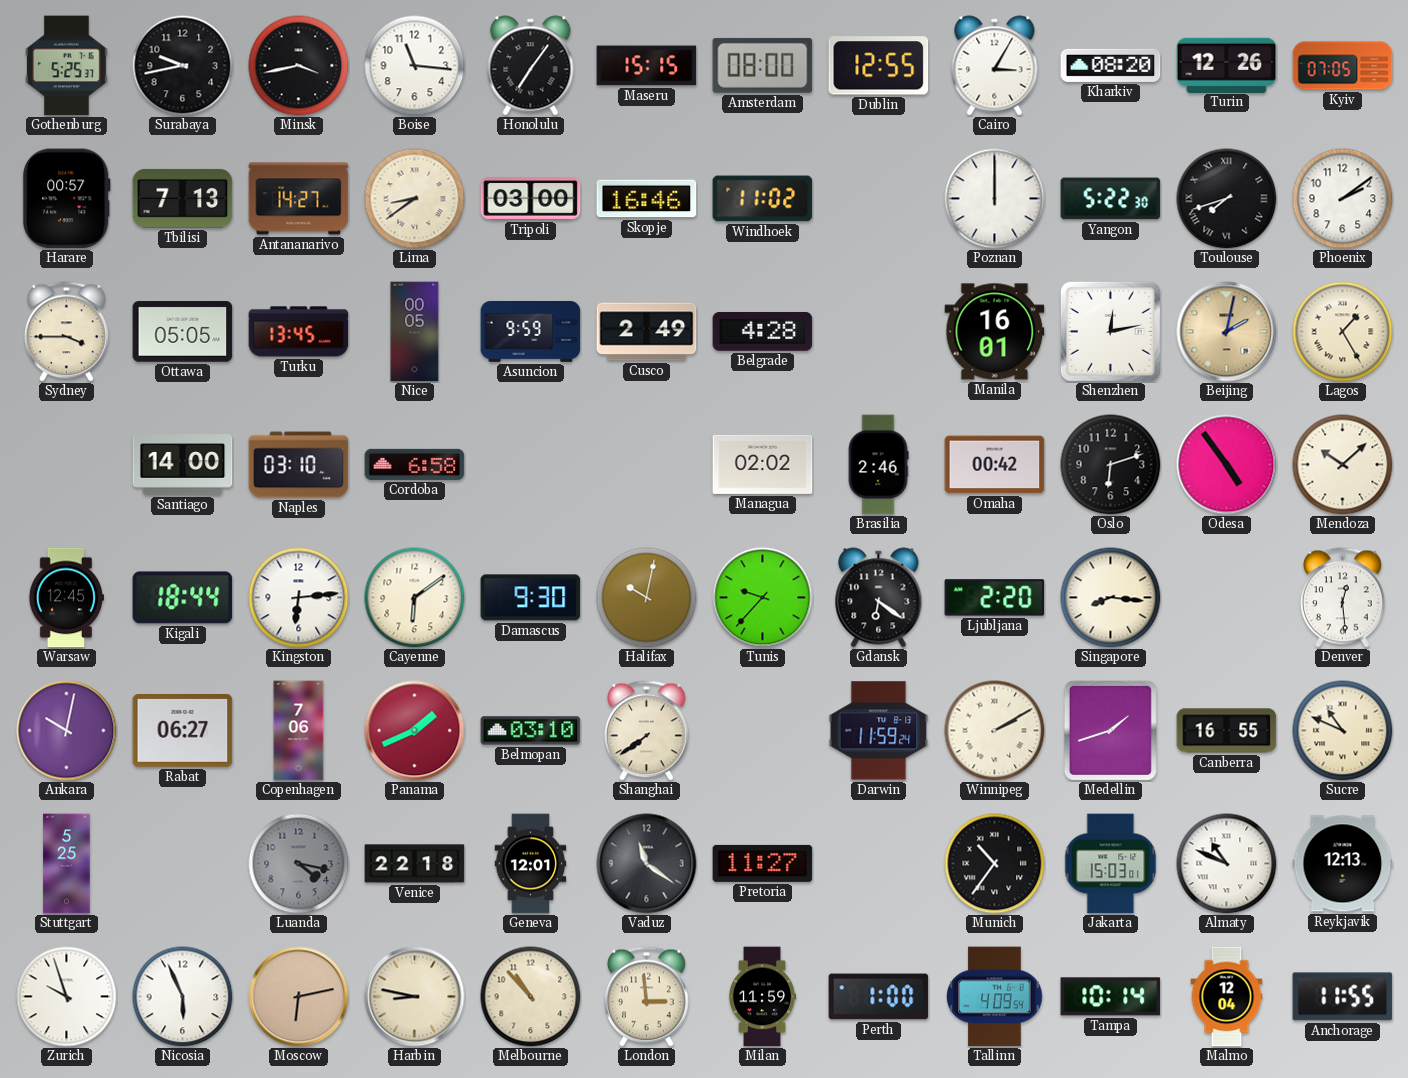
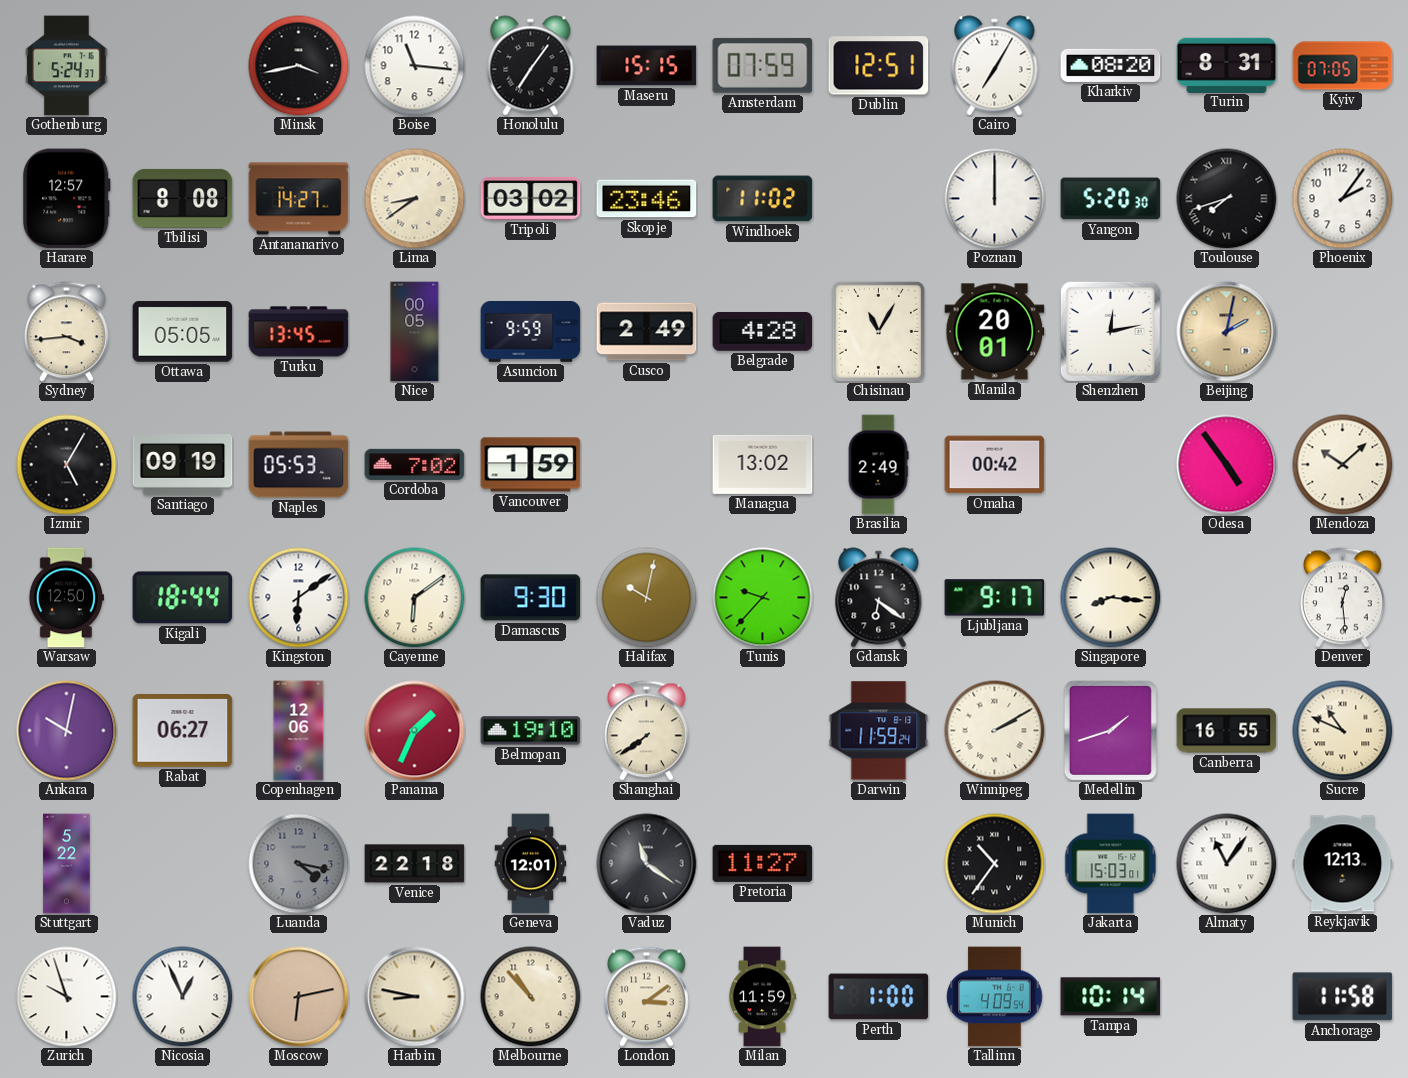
Gothenburg: 5:25 -> 5:24
Surabaya: 9:43 -> none
Amsterdam: 08:00 -> 07:59
Dublin: 12:55 -> 12:51
Cairo: 3:05 -> 7:05
Turin: 12:26 -> 8:31
Harare: 00:57 -> 12:57
Tbilisi: 7:13 -> 8:08
Tripoli: 03:00 -> 03:02
Skopje: 16:46 -> 23:46
Yangon: 5:22 -> 5:20
Phoenix: 2:09 -> 2:06
Sydney: 3:45 -> 3:44
Chisinau: none -> 11:05
Manila: 16:01 -> 20:01
Lagos: 1:25 -> none
Izmir: none -> 5:05
Santiago: 14:00 -> 09:19
Naples: 03:10 -> 05:53
Cordoba: 6:58 -> 7:02
Vancouver: none -> 1:59
Managua: 02:02 -> 13:02
Brasilia: 2:46 -> 2:49
Oslo: 6:12 -> none
Warsaw: 12:45 -> 12:50
Kingston: 6:14 -> 6:09
Ljubljana: 2:20 -> 9:17
Copenhagen: 7:06 -> 12:06
Panama: 1:41 -> 1:34
Belmopan: 03:10 -> 19:10
Stuttgart: 5:25 -> 5:22
Almaty: 10:49 -> 11:06
Nicosia: 5:56 -> 12:56
London: 2:59 -> 3:09
Malmo: 12:04 -> none
Anchorage: 11:55 -> 11:58
